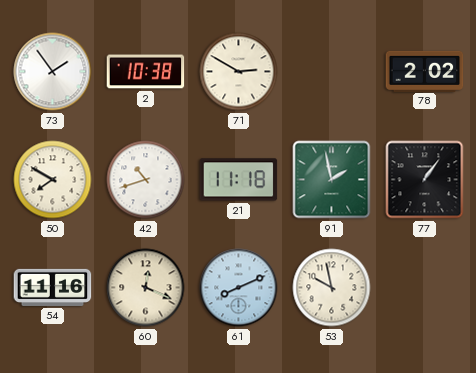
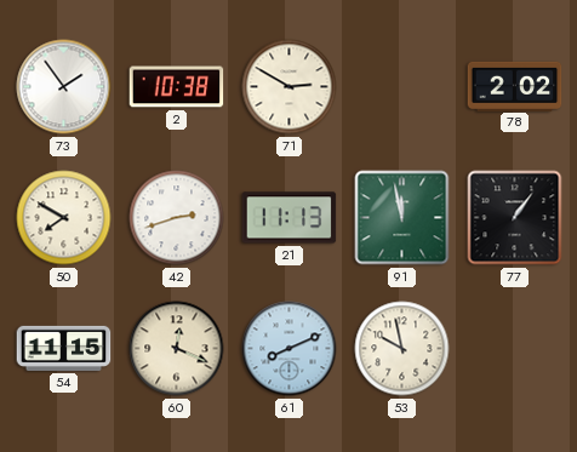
42: 10:42 -> 2:42
21: 11:18 -> 11:13
91: 1:58 -> 11:58
54: 11:16 -> 11:15
